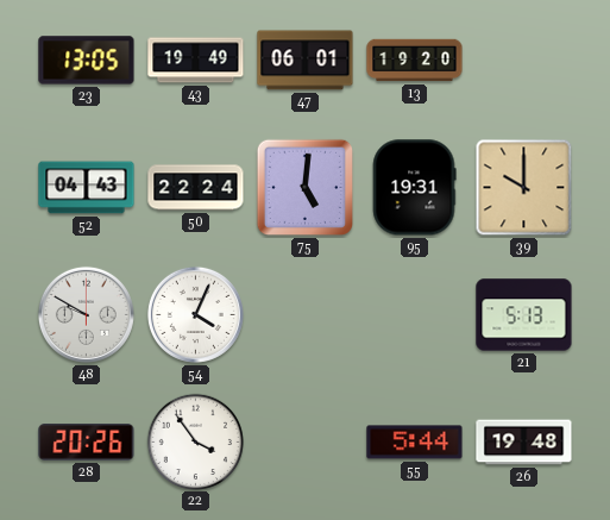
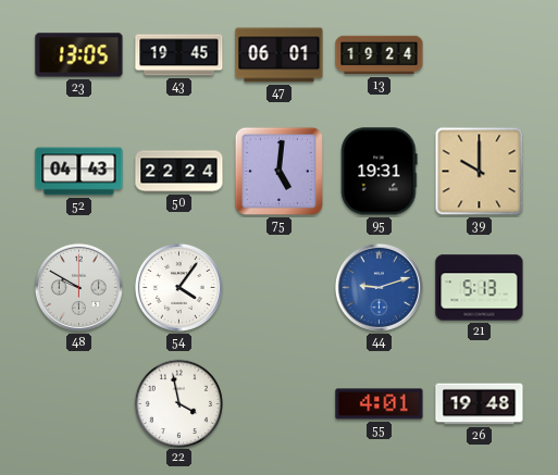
43: 19:49 -> 19:45
13: 19:20 -> 19:24
54: 4:04 -> 4:06
44: none -> 9:12
28: 20:26 -> none
22: 3:54 -> 3:58
55: 5:44 -> 4:01
